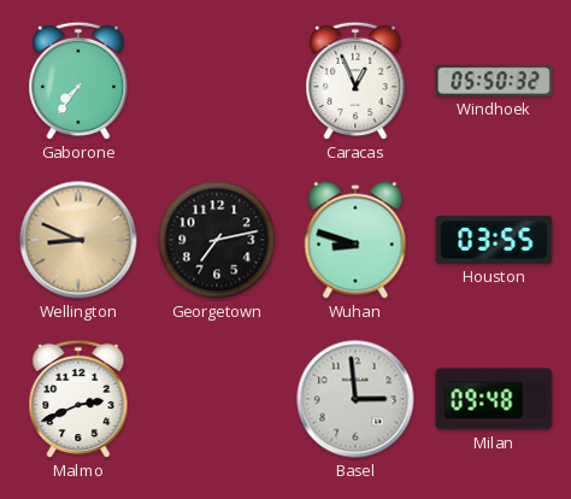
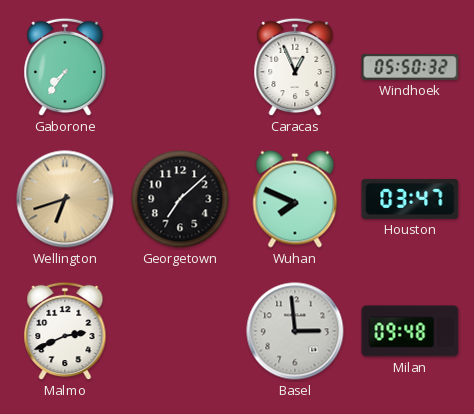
Wellington: 8:49 -> 6:42
Georgetown: 7:13 -> 7:08
Wuhan: 8:48 -> 7:49
Houston: 03:55 -> 03:47
